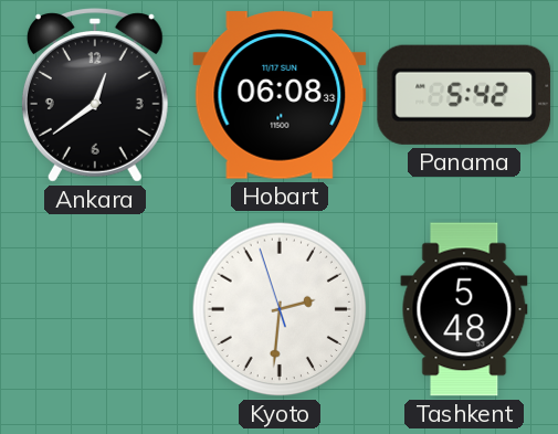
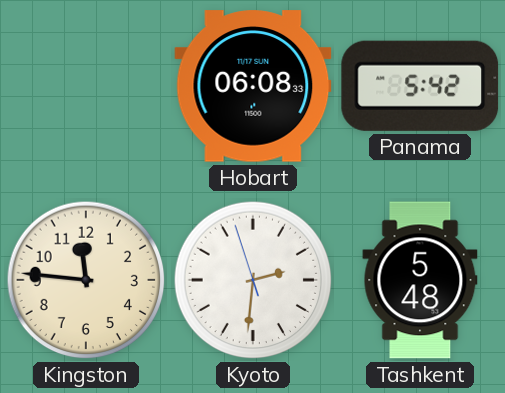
Ankara: 12:39 -> none
Kingston: none -> 11:46
